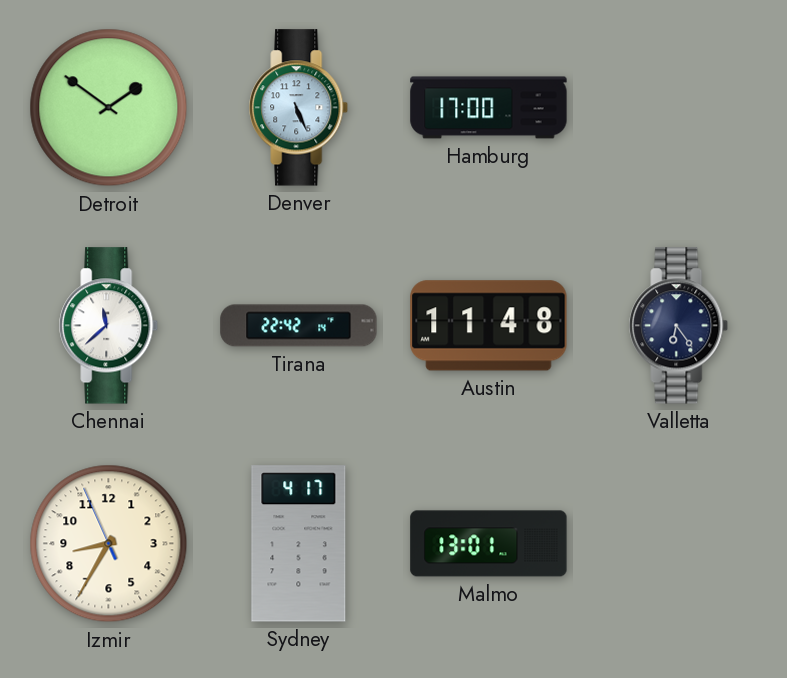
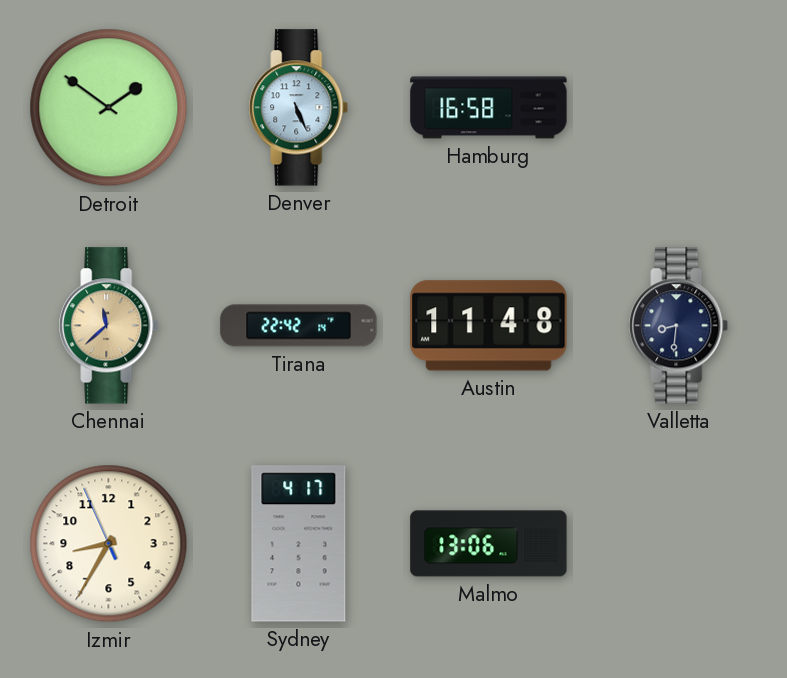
Hamburg: 17:00 -> 16:58
Chennai dial: white -> champagne
Valletta: 6:24 -> 8:31
Malmo: 13:01 -> 13:06
